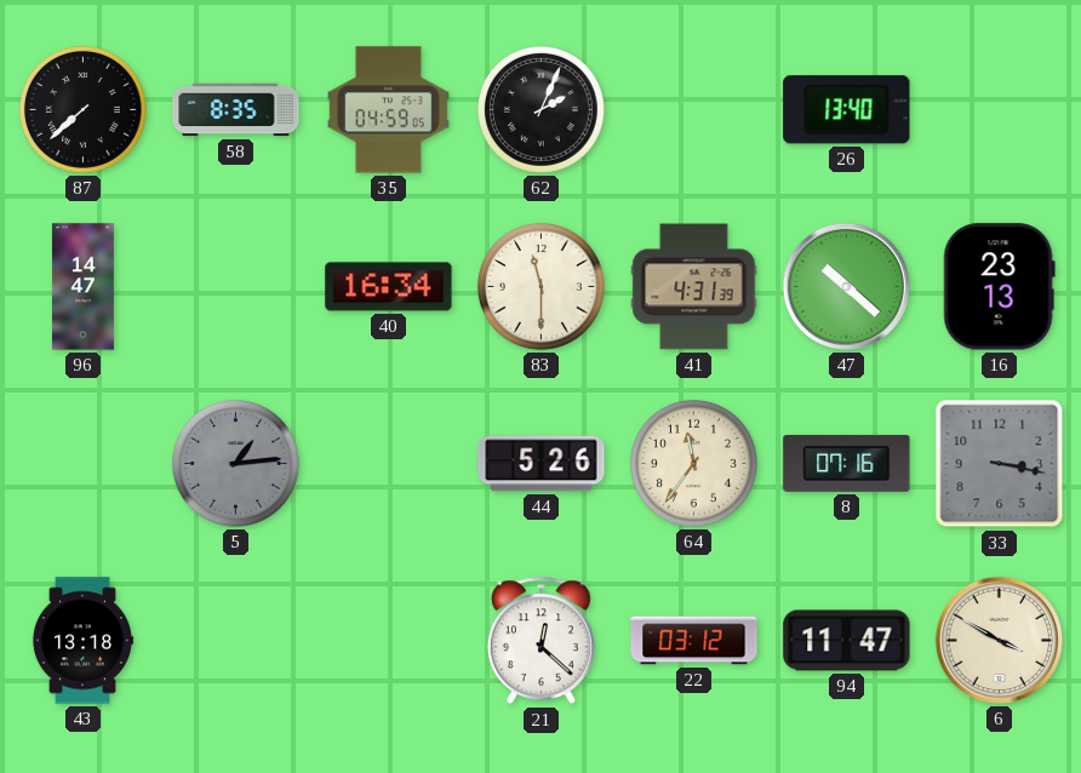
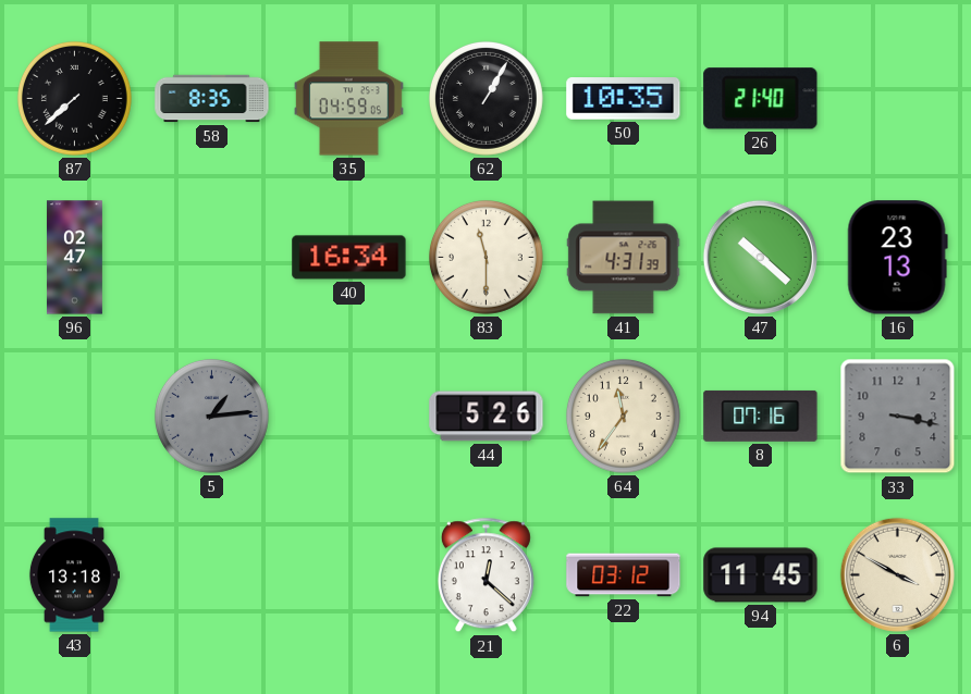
62: 2:04 -> 1:05
50: none -> 10:35
26: 13:40 -> 21:40
96: 14:47 -> 02:47
94: 11:47 -> 11:45
